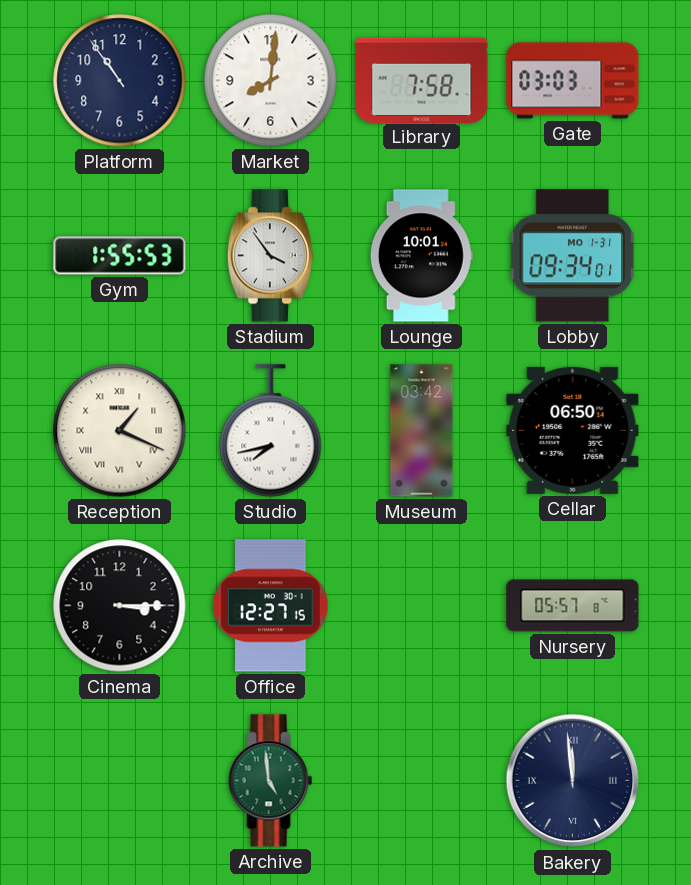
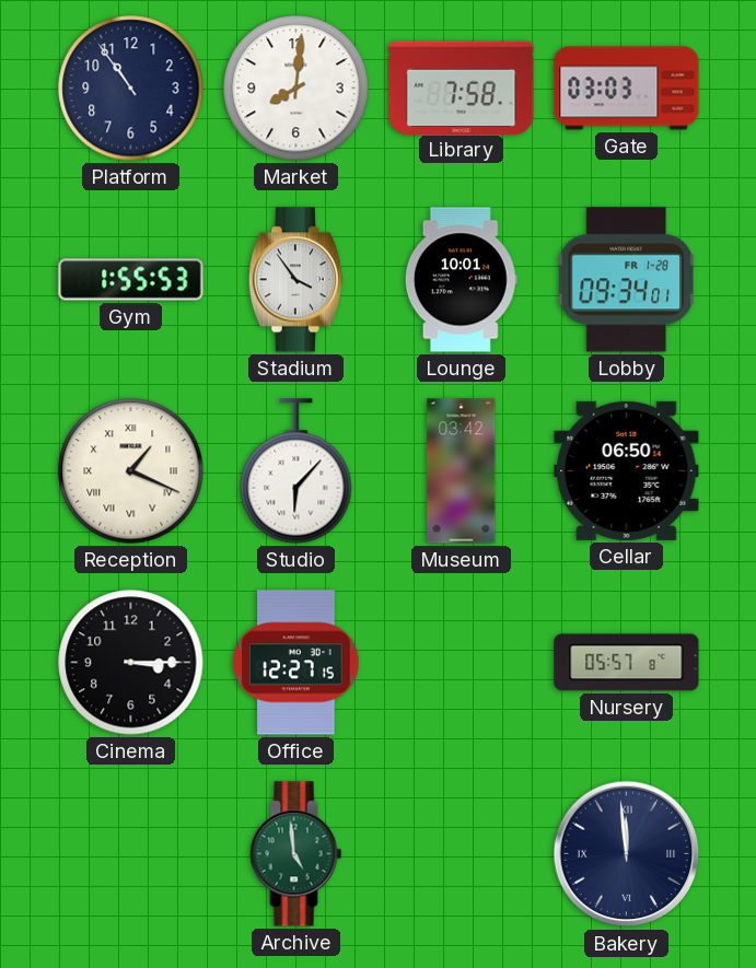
Lobby date: MO 1-31 -> FR 1-28
Studio: 7:43 -> 6:07
